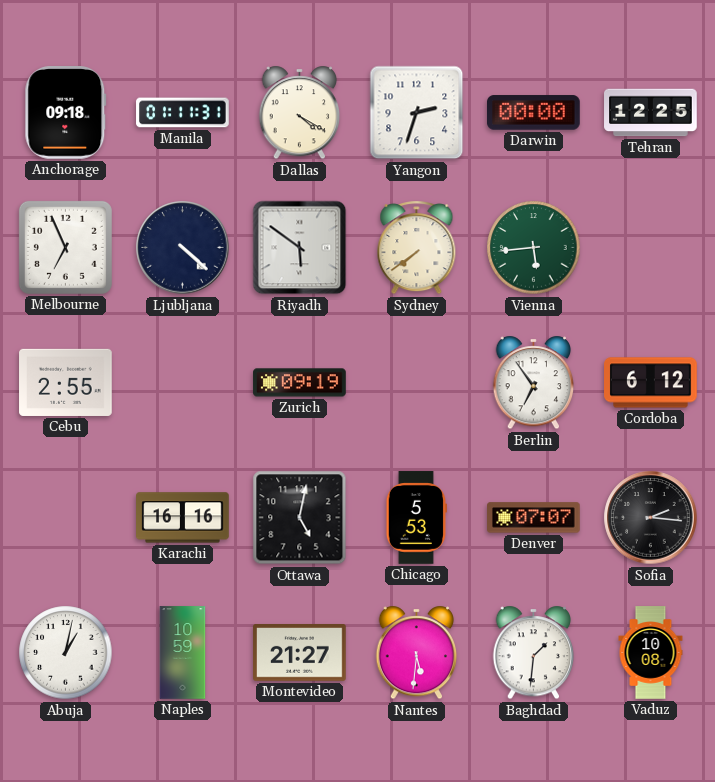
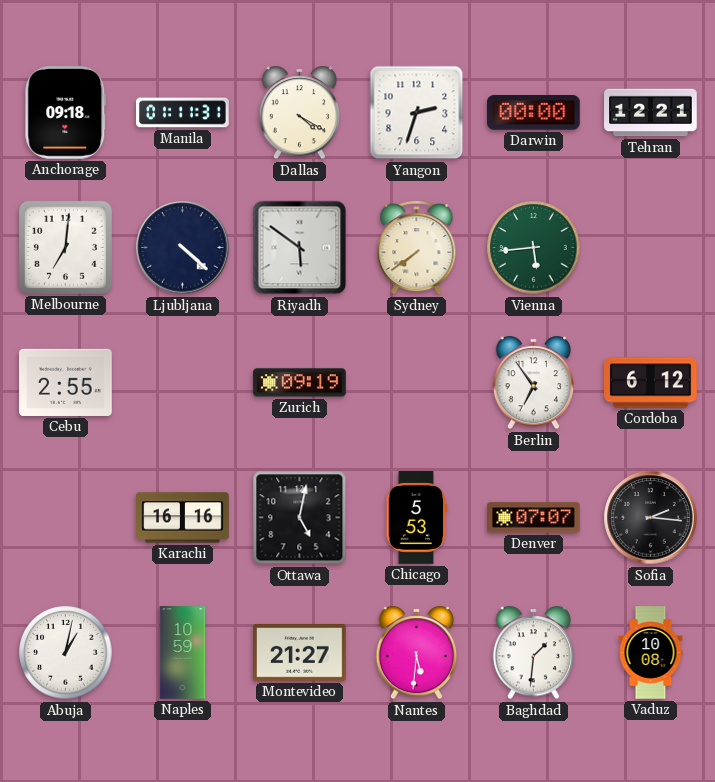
Tehran: 12:25 -> 12:21
Melbourne: 6:56 -> 7:01
